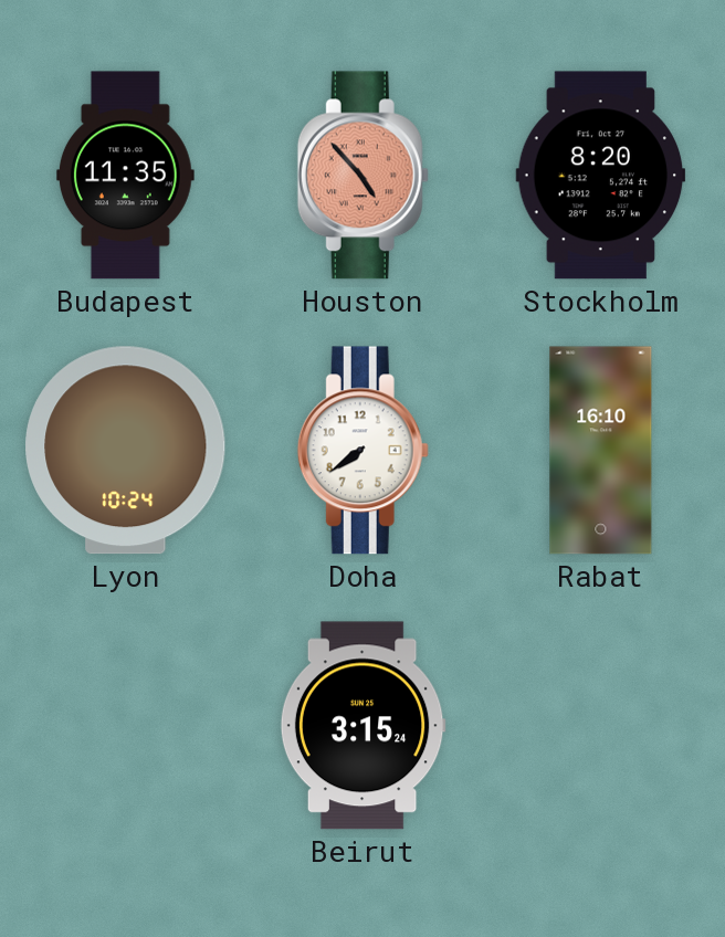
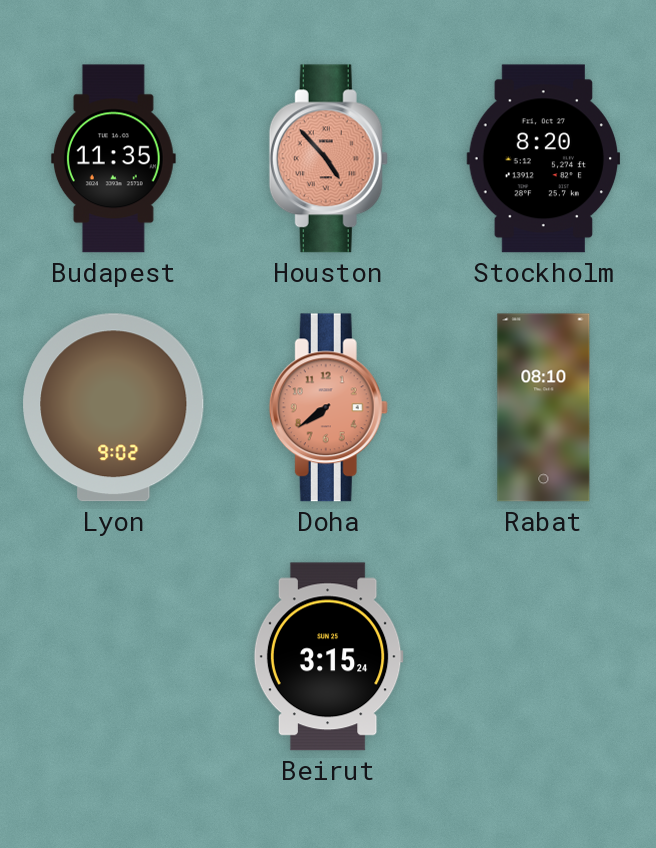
Lyon: 10:24 -> 9:02
Doha dial: white -> salmon
Rabat: 16:10 -> 08:10
